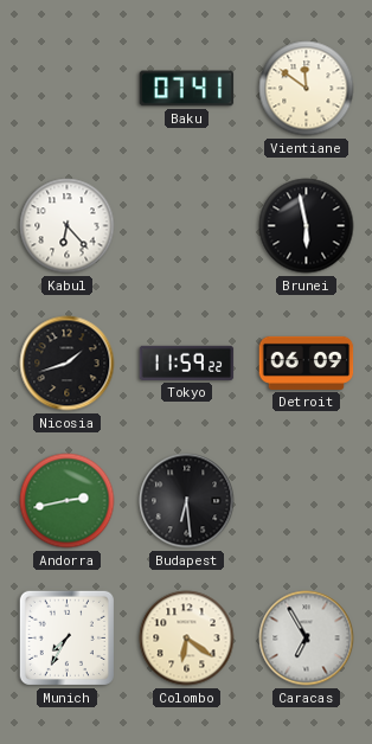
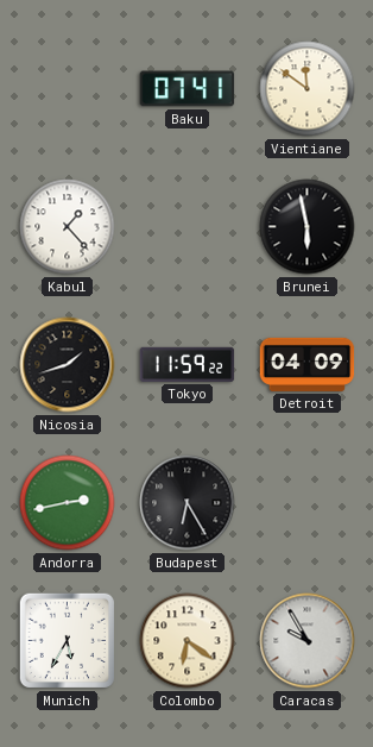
Kabul: 6:23 -> 1:23
Detroit: 06:09 -> 04:09
Budapest: 6:29 -> 6:25
Munich: 7:35 -> 5:35
Caracas: 6:55 -> 9:55
